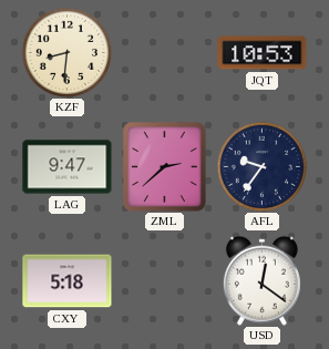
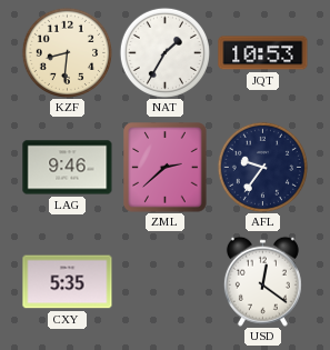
NAT: none -> 1:35
LAG: 9:47 -> 9:46
CXY: 5:18 -> 5:35
